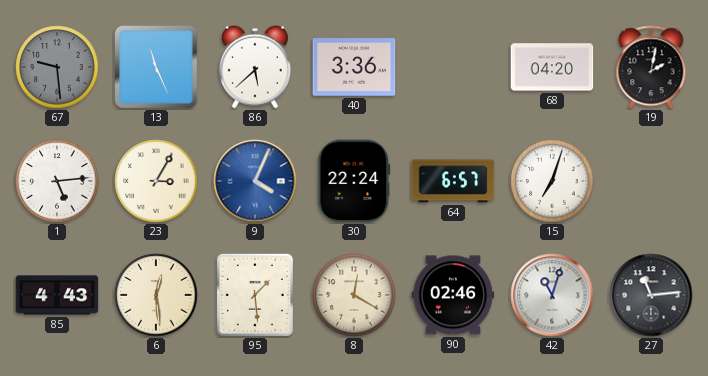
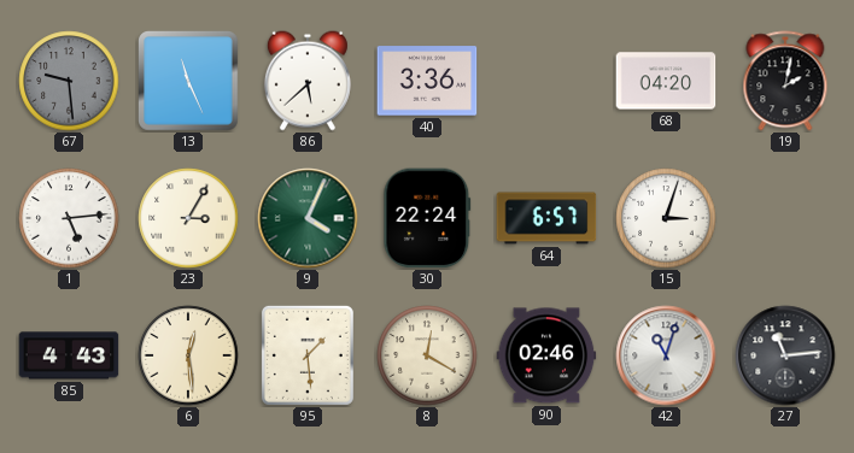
9 dial: blue -> green
15: 7:03 -> 3:03
